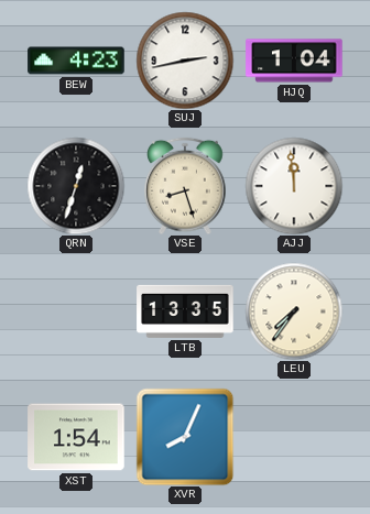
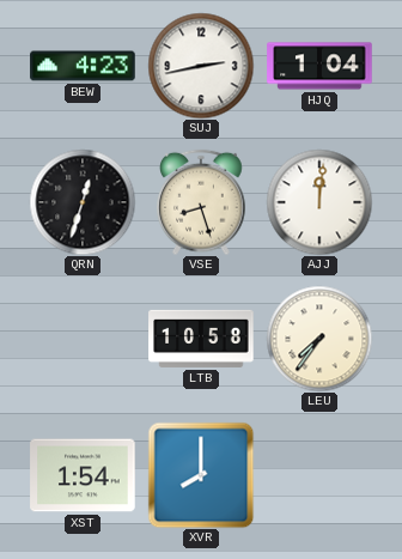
AJJ: 11:59 -> 12:01
LTB: 13:35 -> 10:58
XVR: 8:04 -> 8:00
